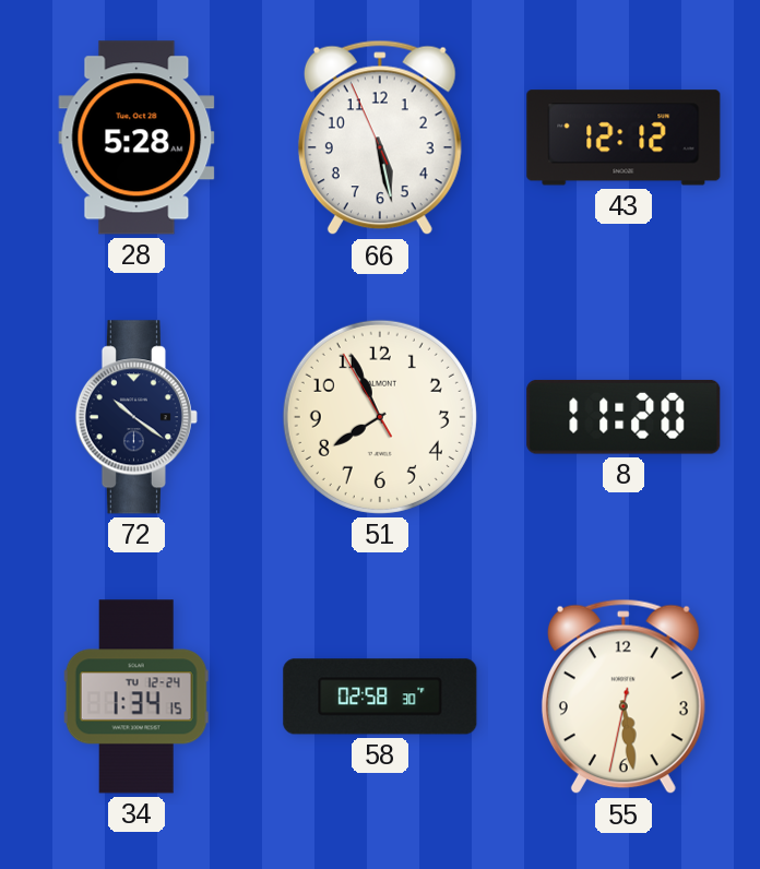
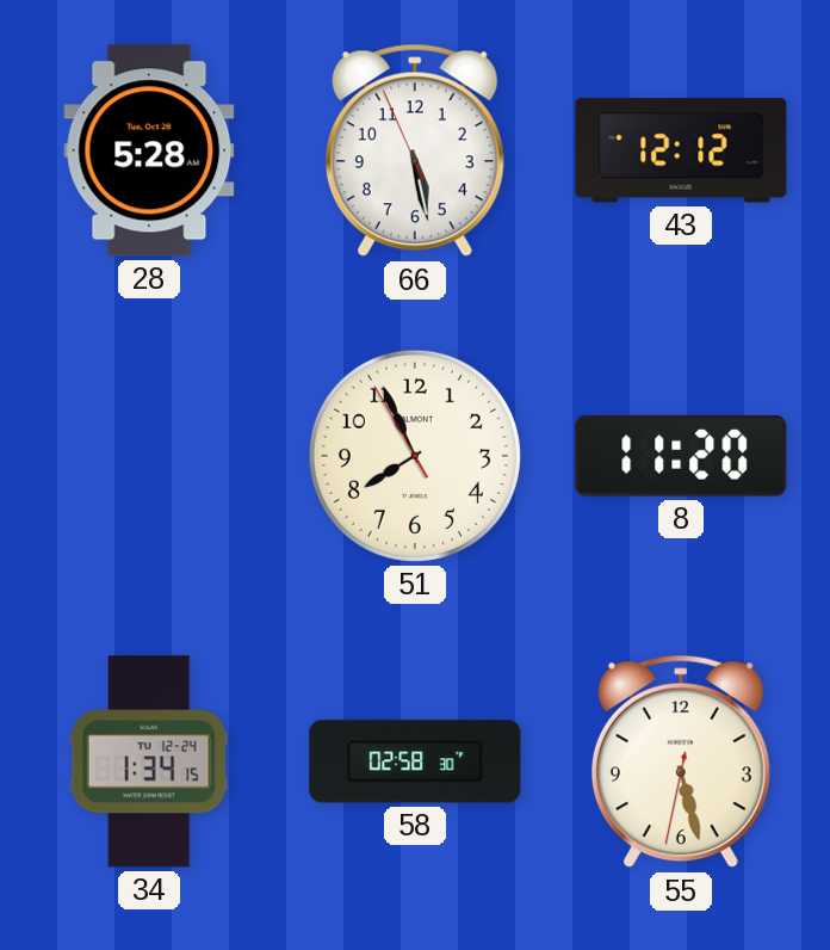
72: 10:21 -> none
55: 5:28 -> 5:27
